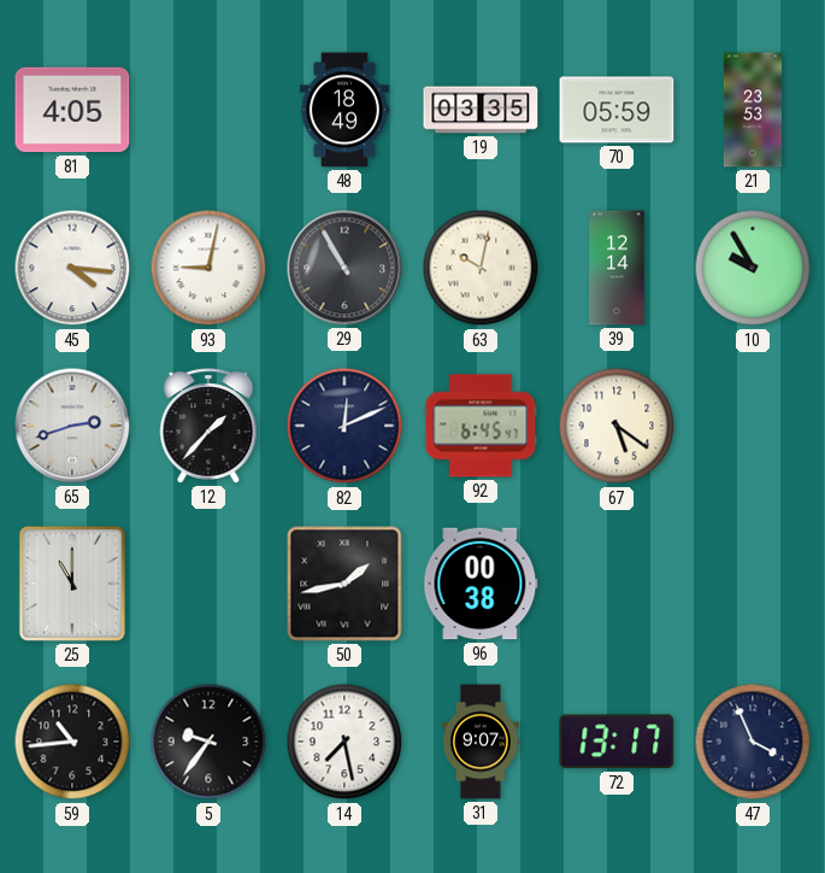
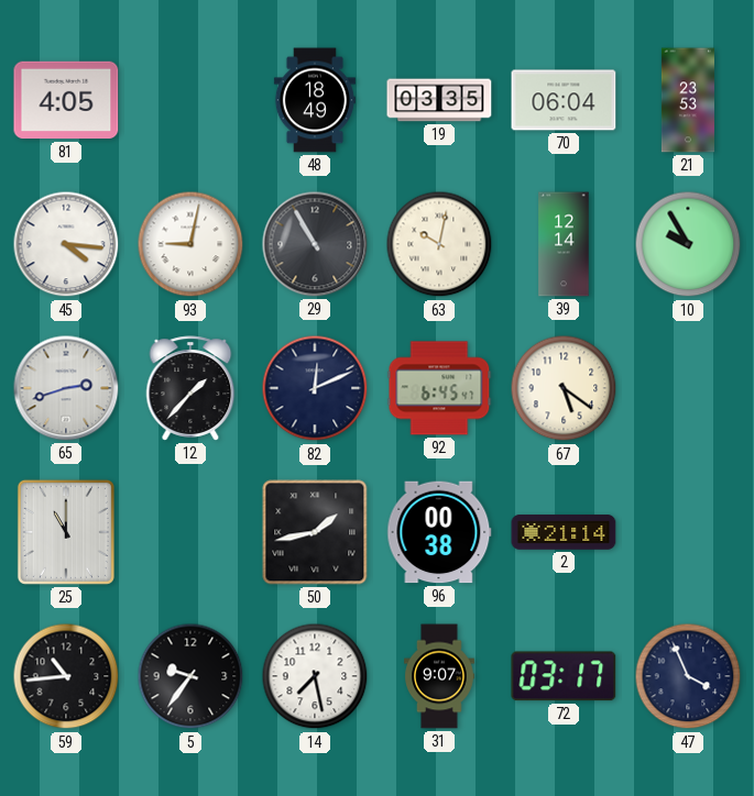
70: 05:59 -> 06:04
2: none -> 21:14
72: 13:17 -> 03:17
